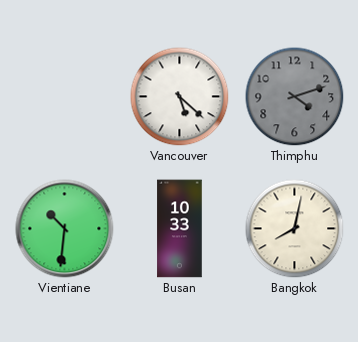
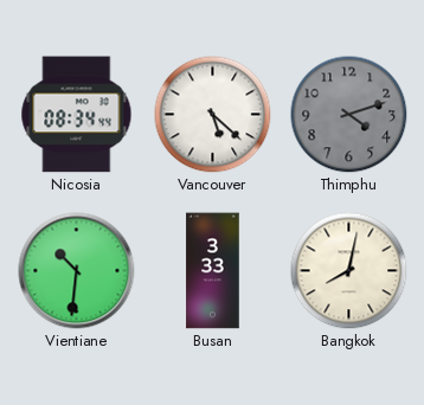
Nicosia: none -> 08:34
Busan: 10:33 -> 3:33
